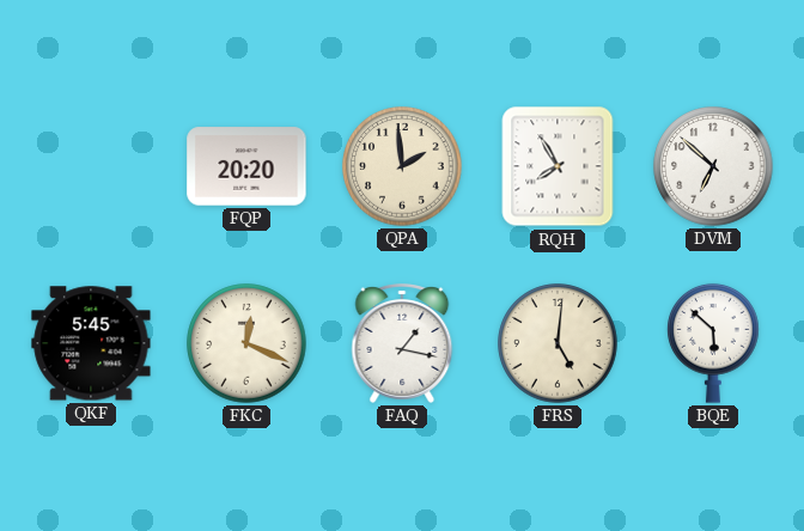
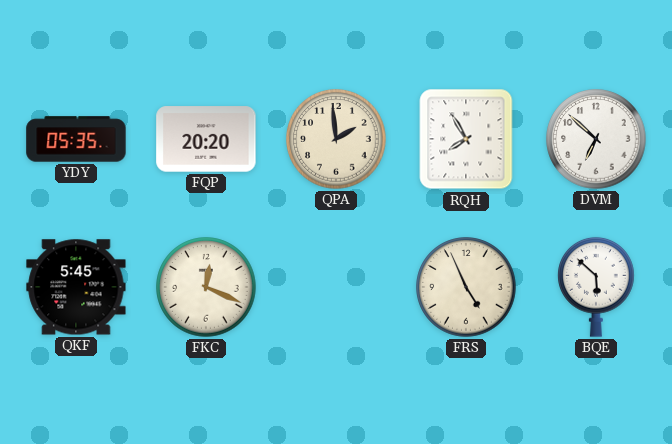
YDY: none -> 05:35
FAQ: 1:17 -> none
FRS: 5:01 -> 4:56
